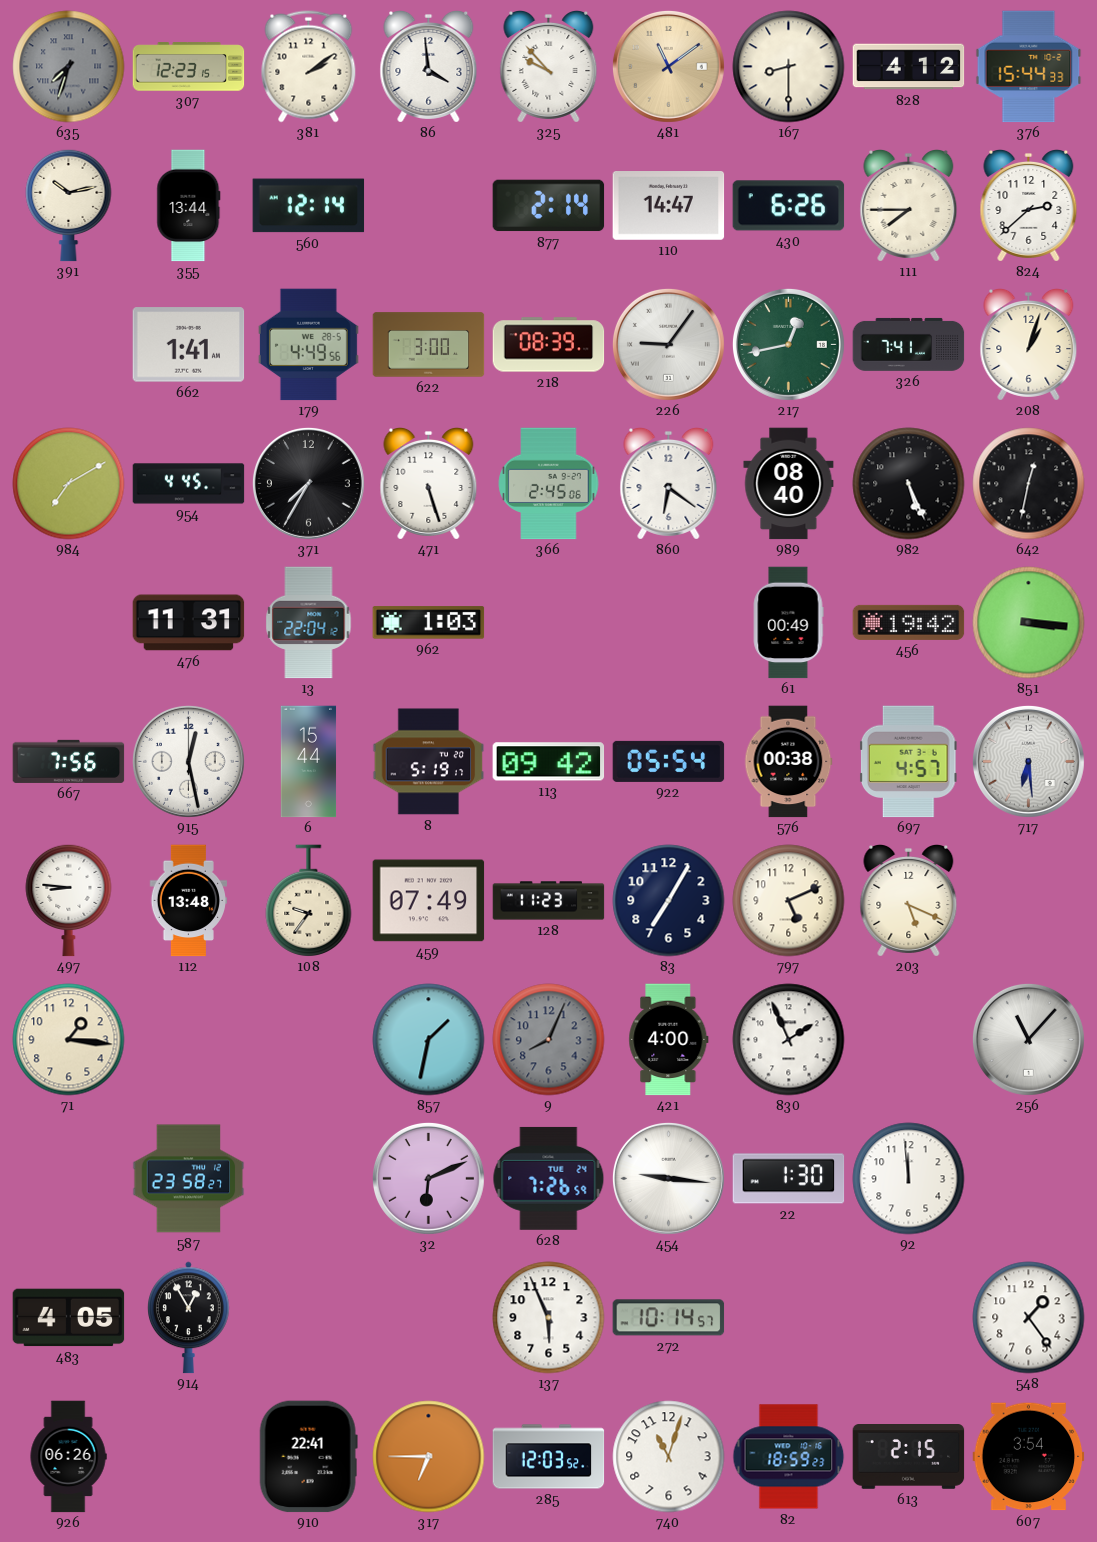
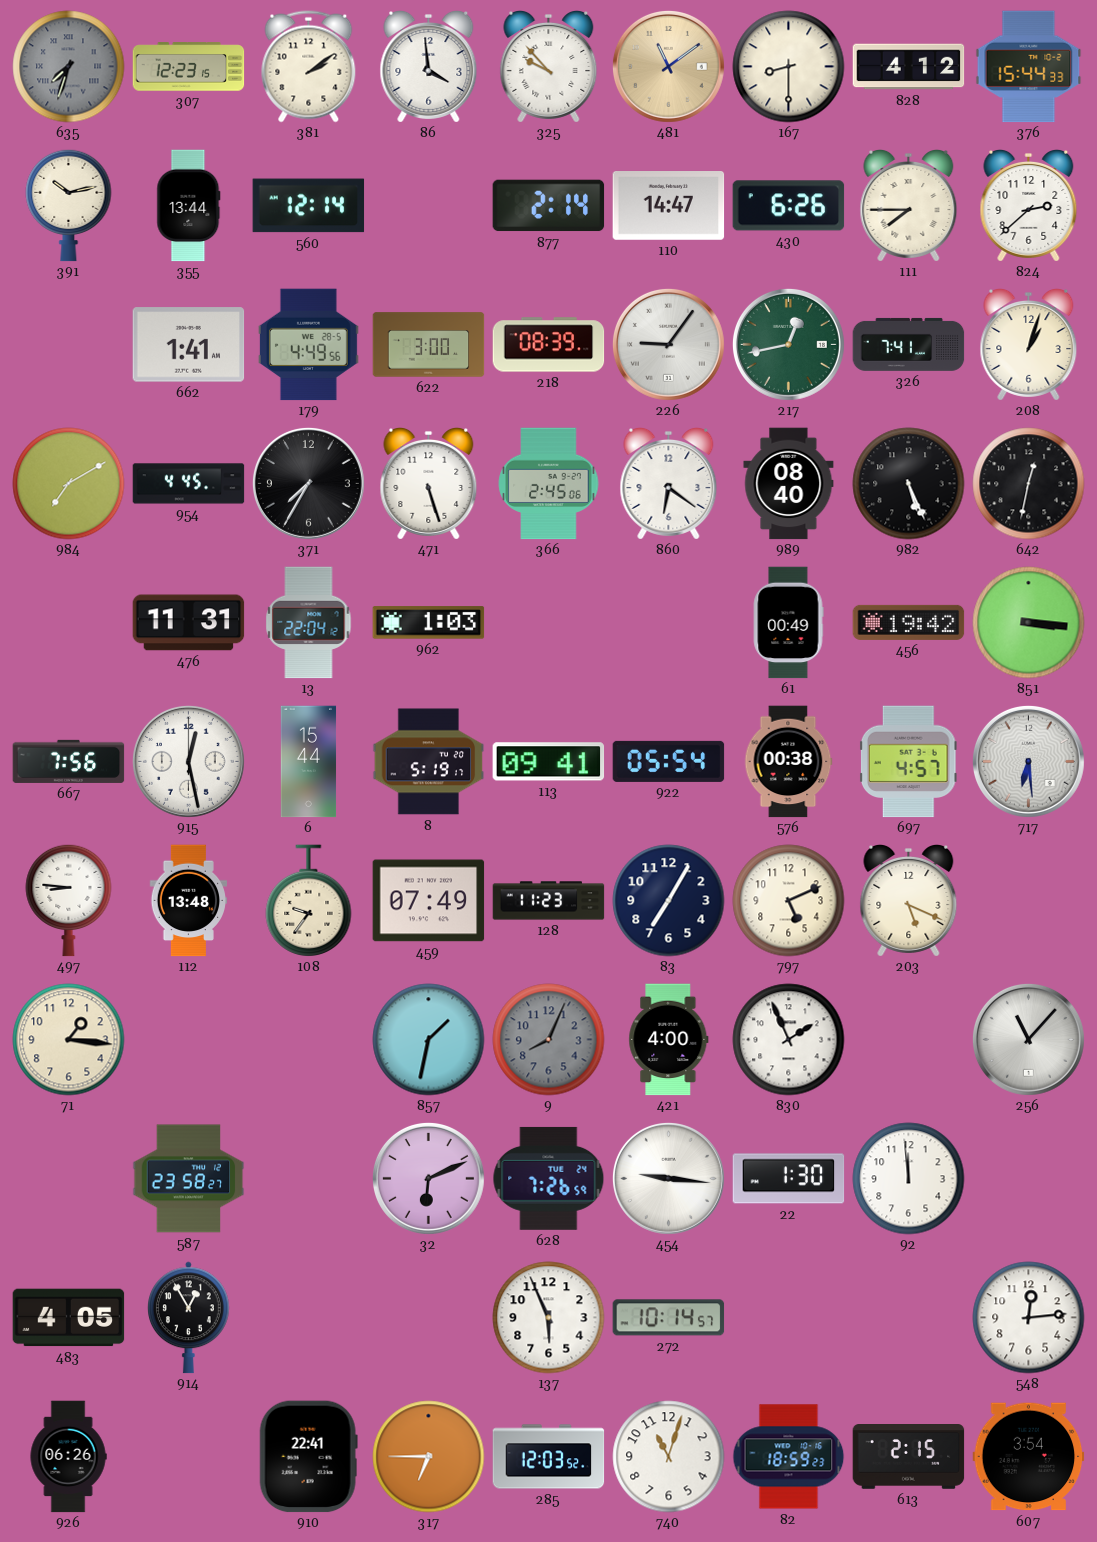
113: 09:42 -> 09:41
548: 1:24 -> 12:14
